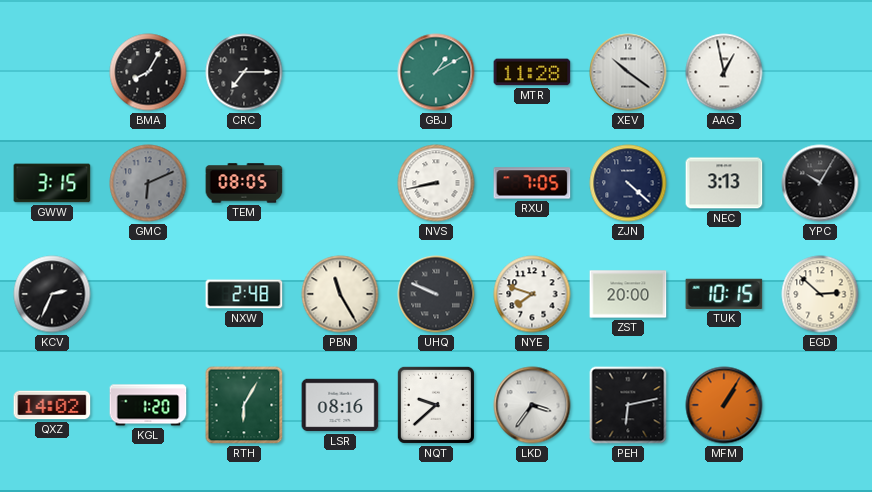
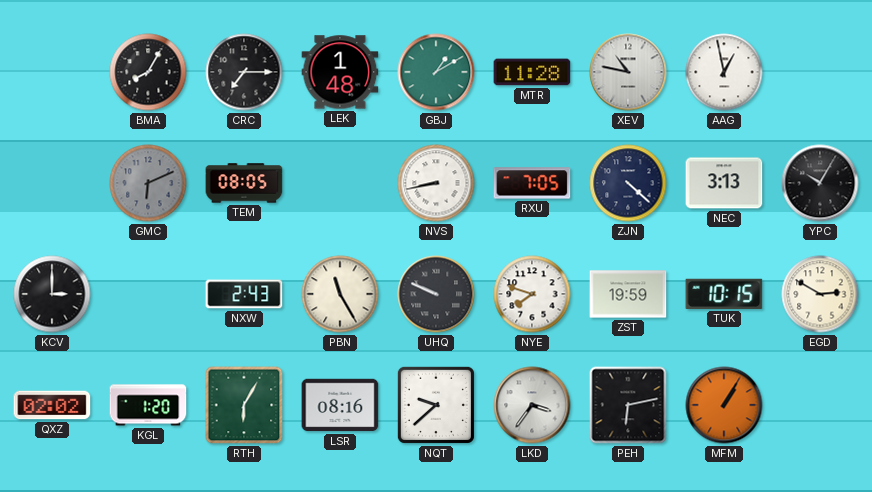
LEK: none -> 1:48
XEV: 10:21 -> 10:47
GWW: 3:15 -> none
KCV: 2:34 -> 3:00
NXW: 2:48 -> 2:43
ZST: 20:00 -> 19:59
EGD: 2:52 -> 2:50
QXZ: 14:02 -> 02:02
